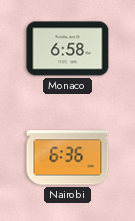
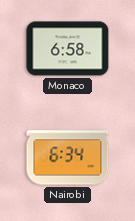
Nairobi: 6:36 -> 6:34
